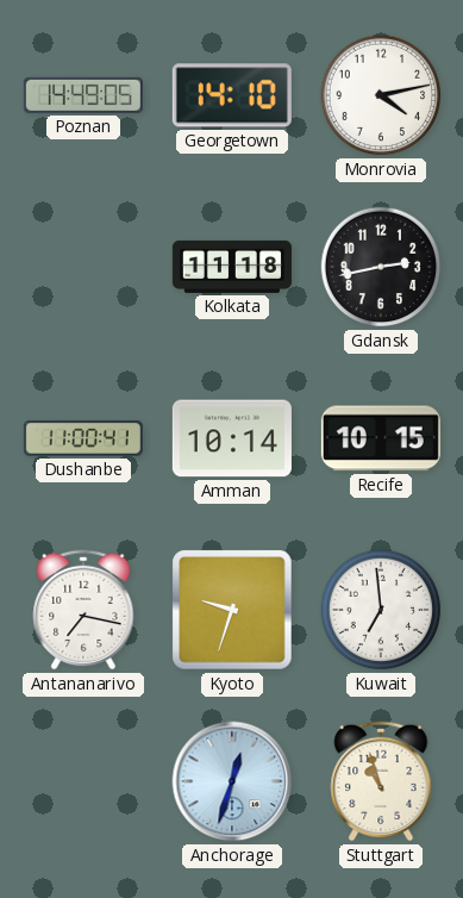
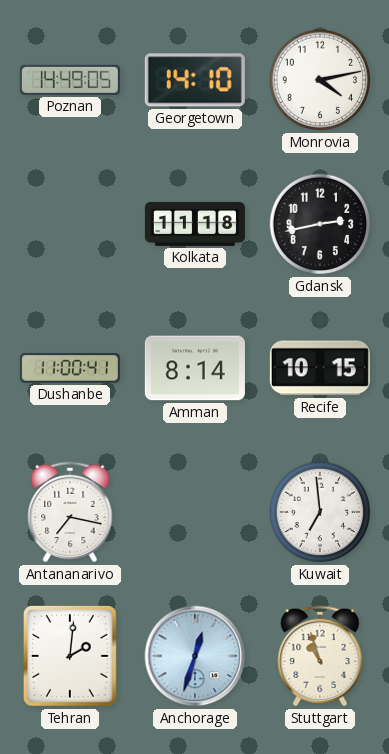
Amman: 10:14 -> 8:14
Kyoto: 9:33 -> none
Tehran: none -> 2:01
